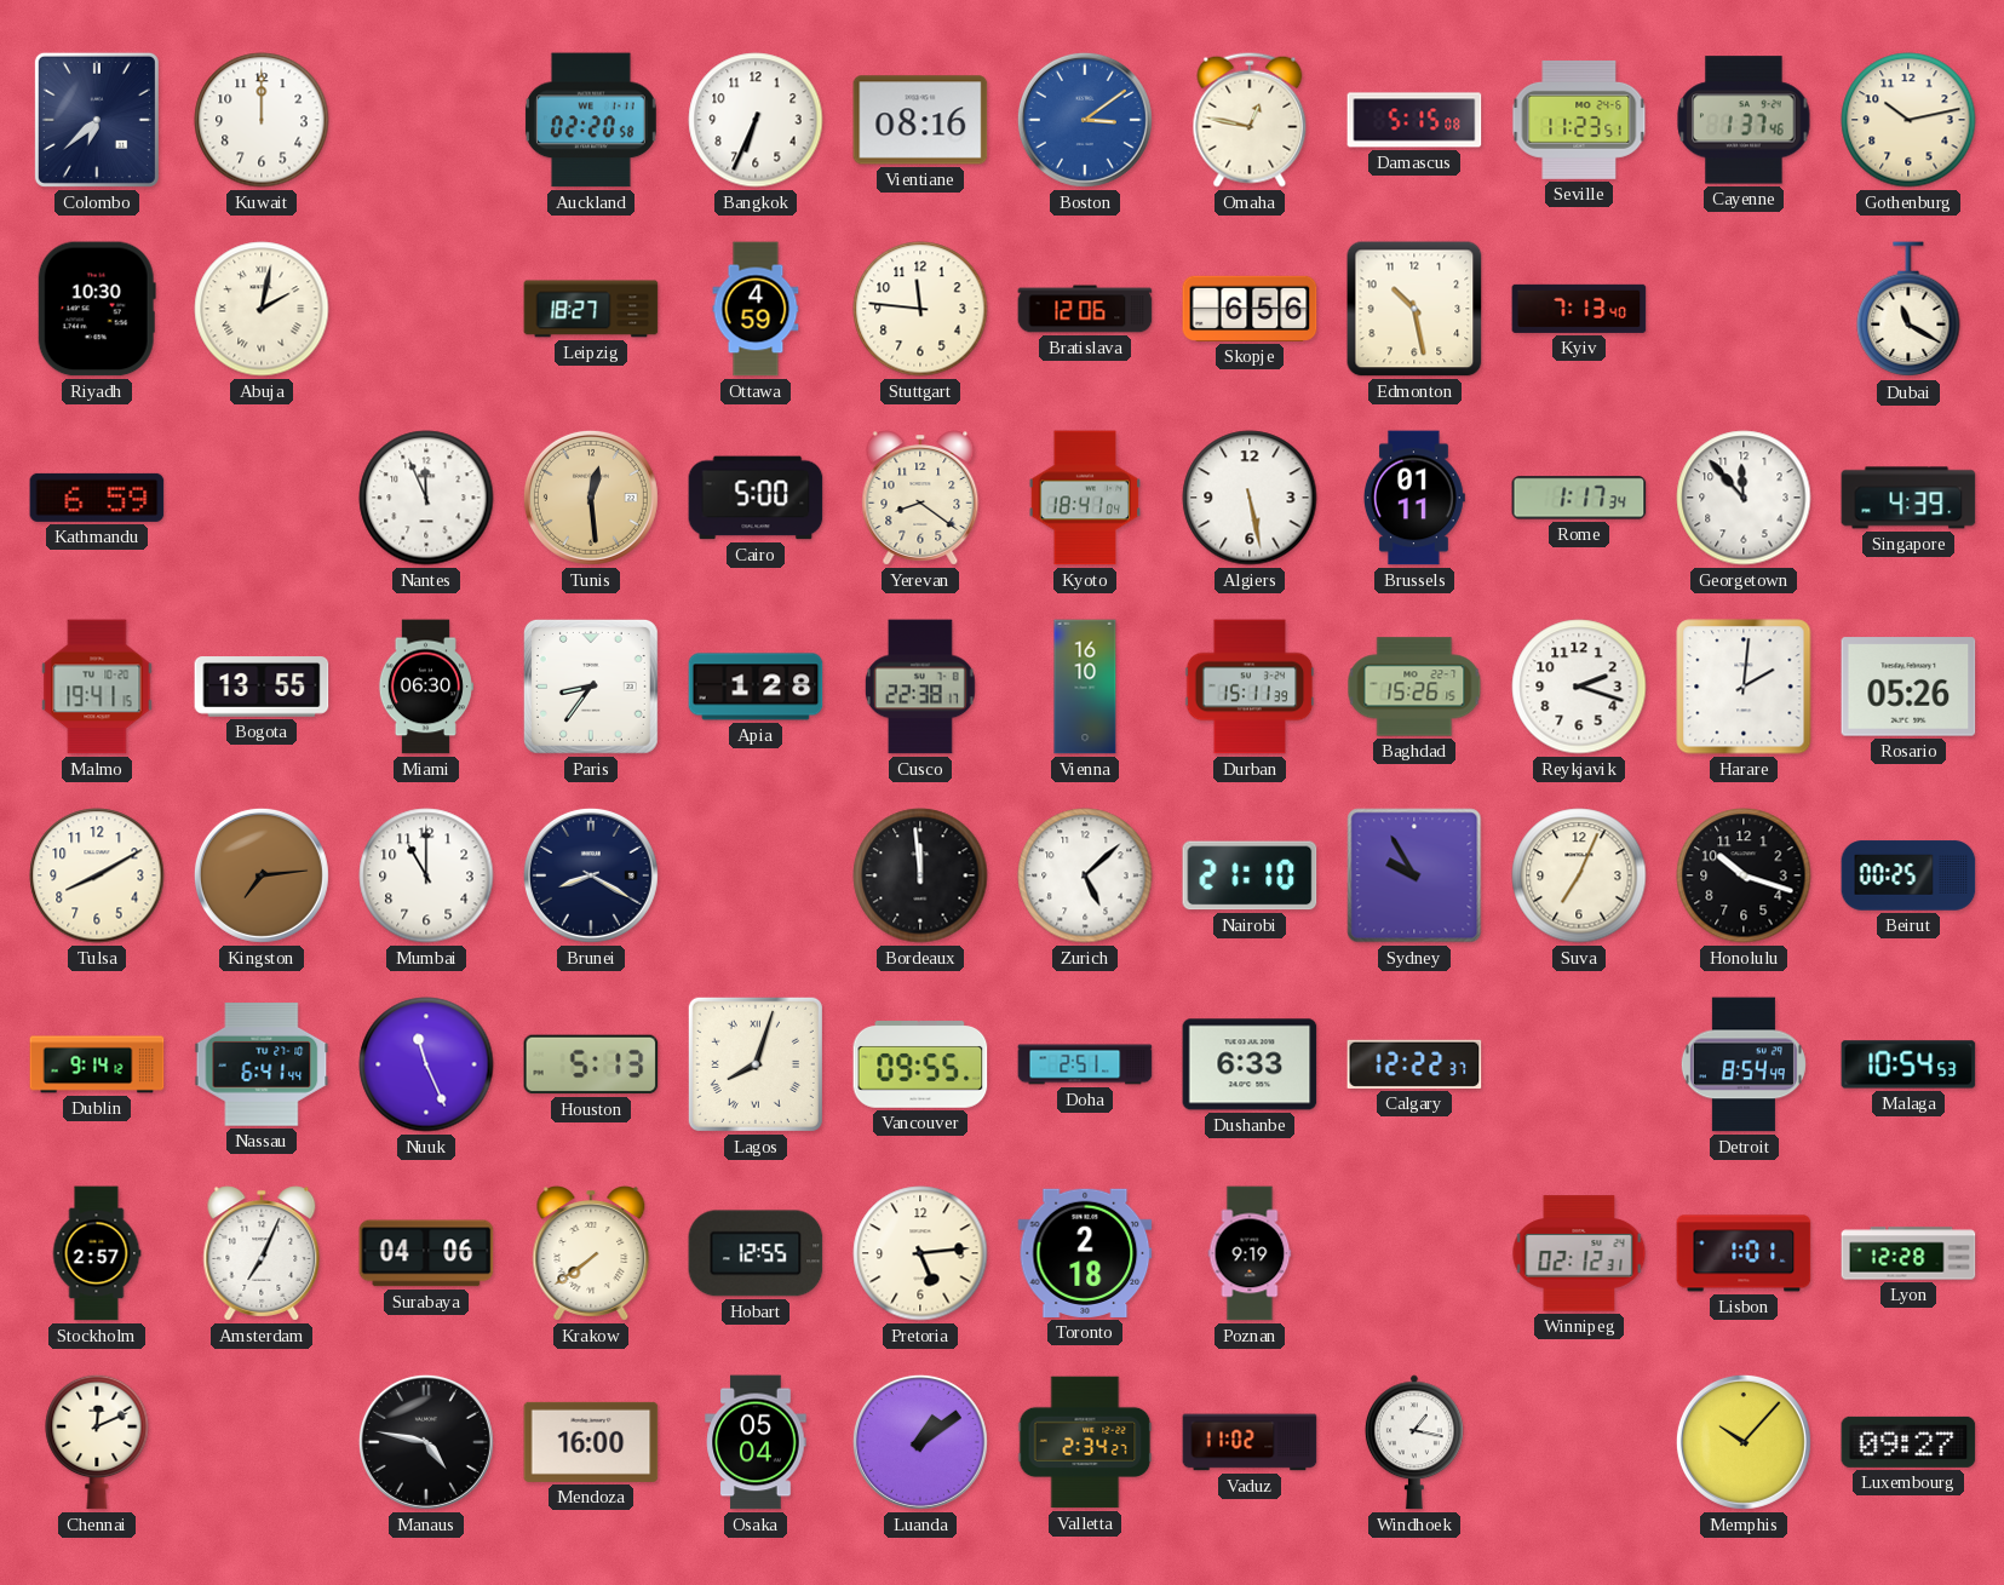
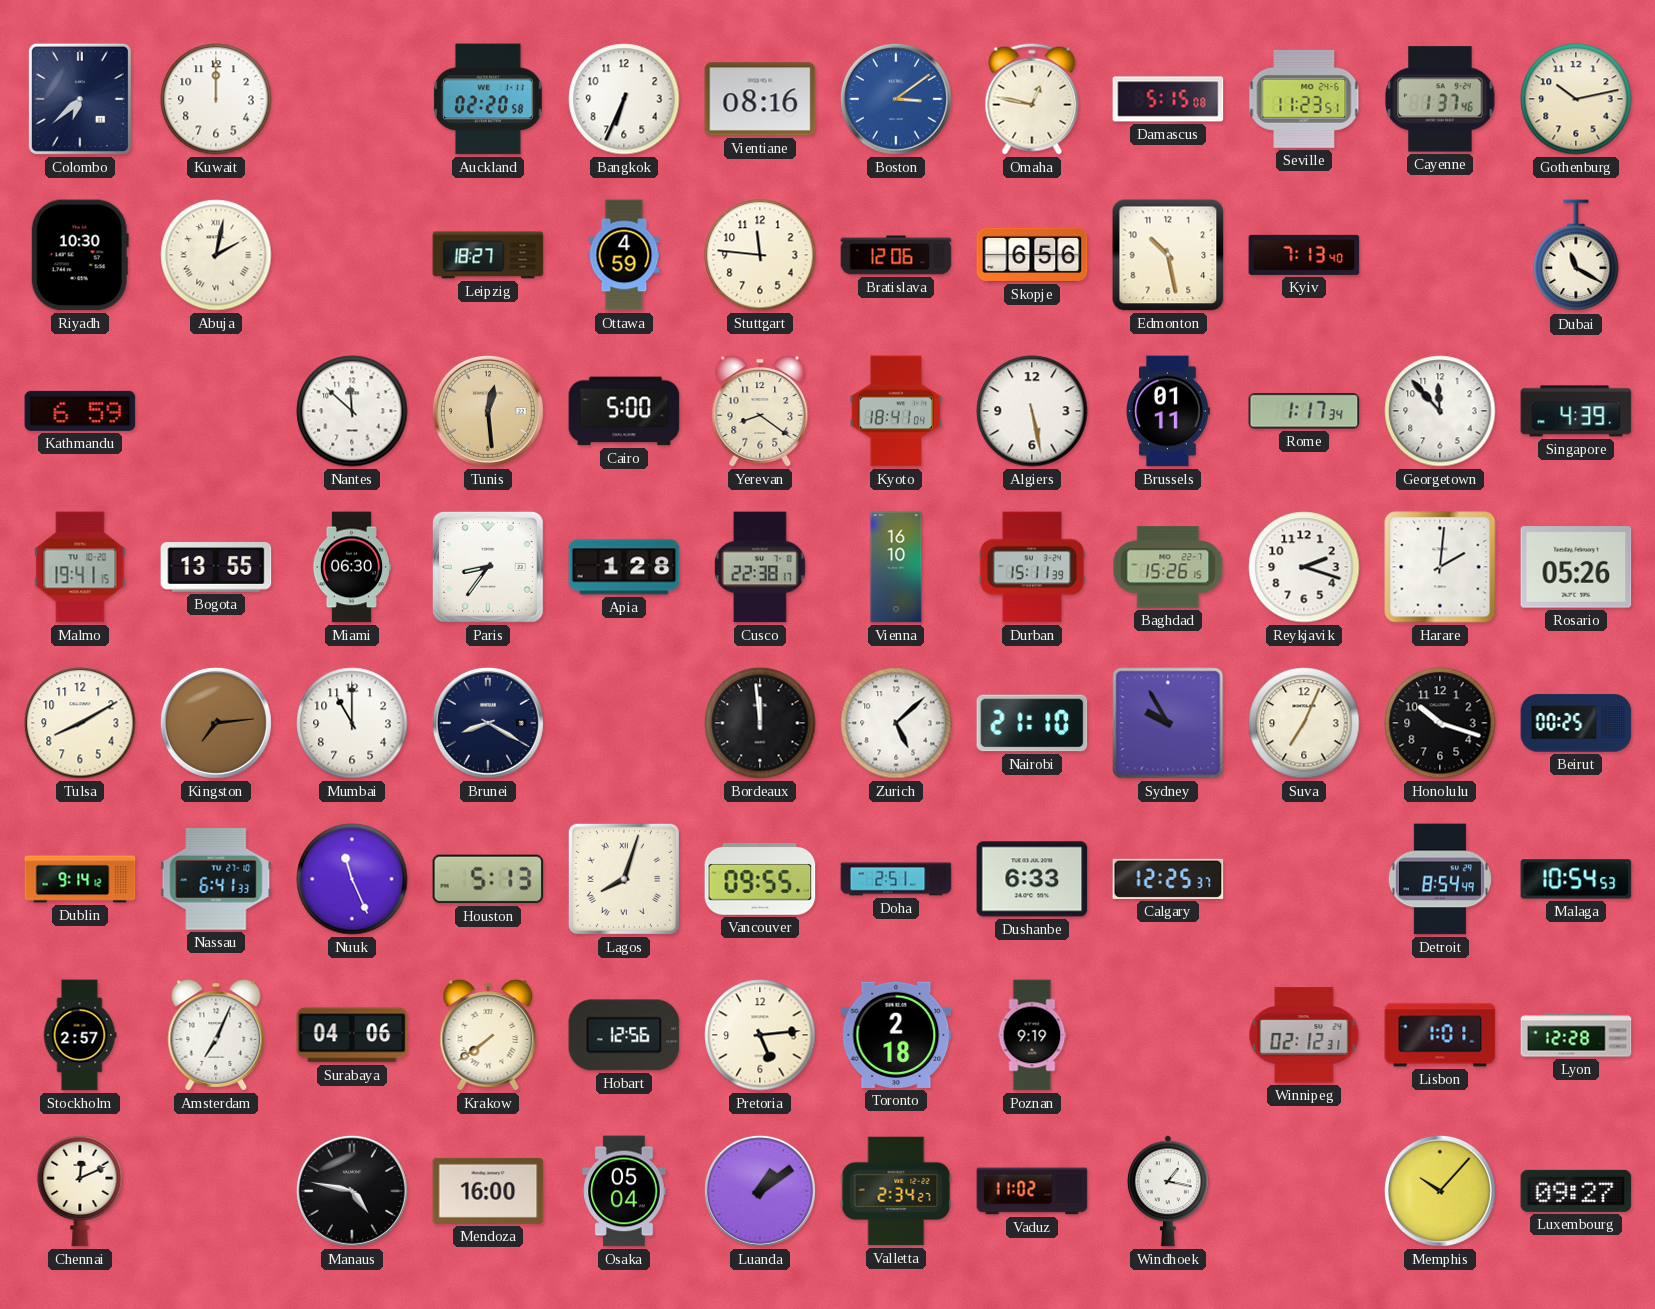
Nantes: 11:56 -> 11:52
Nassau: 6:41:44 -> 6:41:33
Calgary: 12:22 -> 12:25
Hobart: 12:55 -> 12:56
